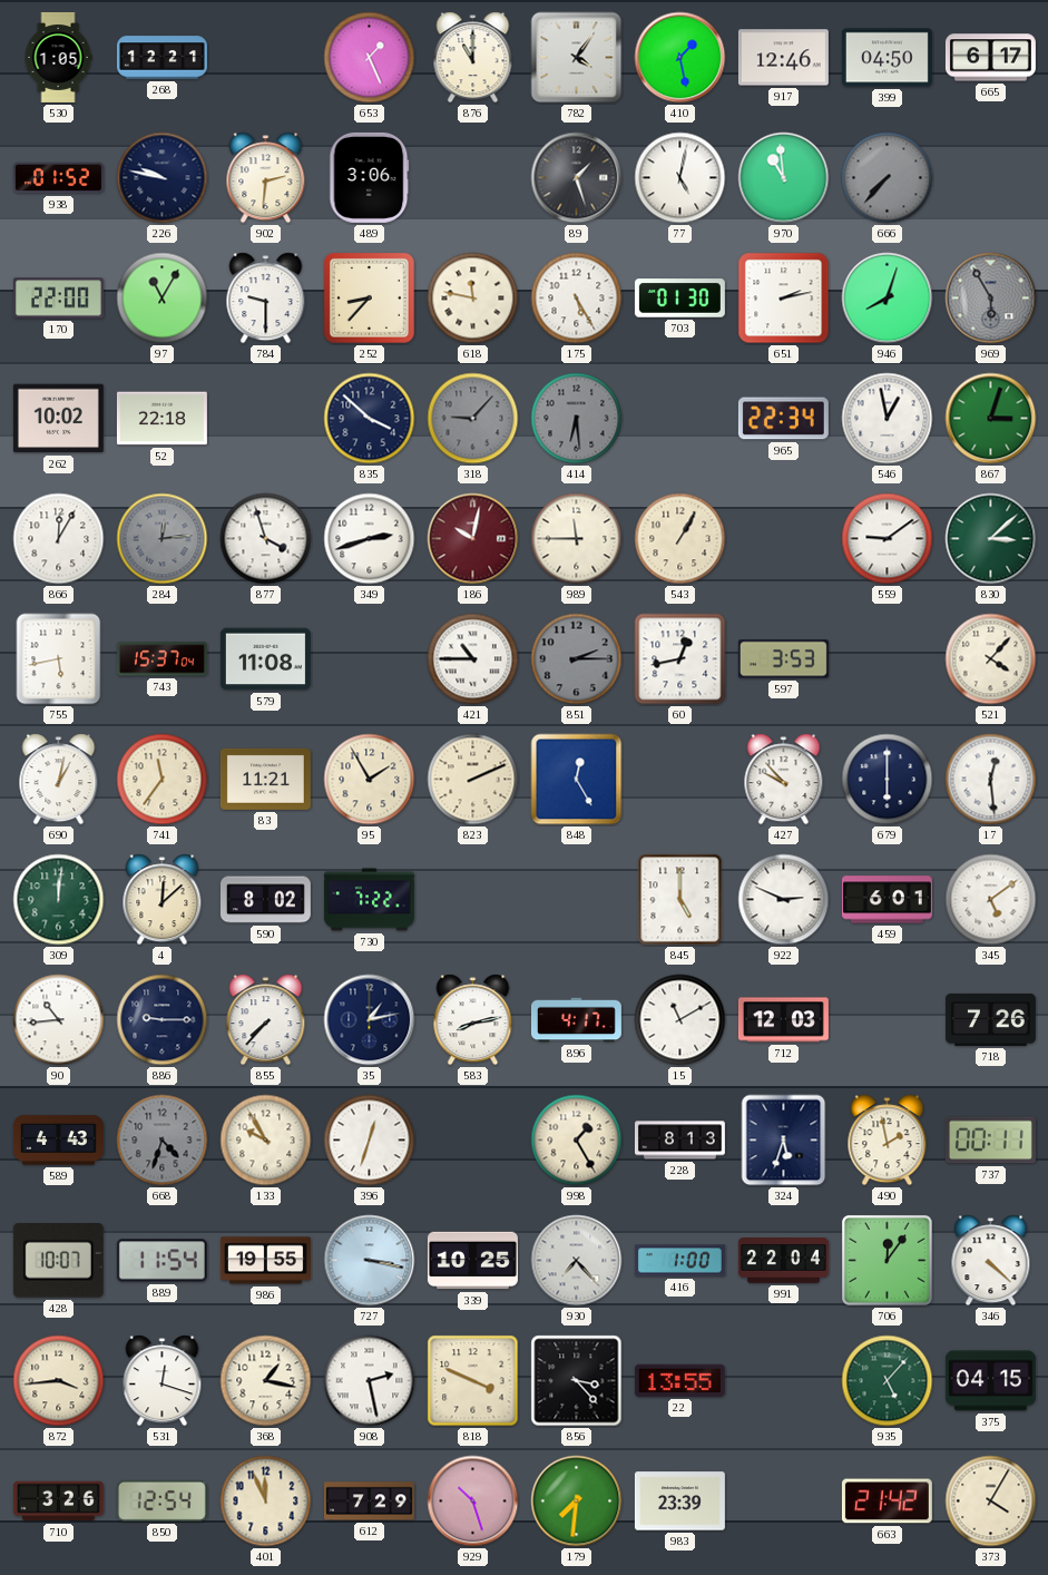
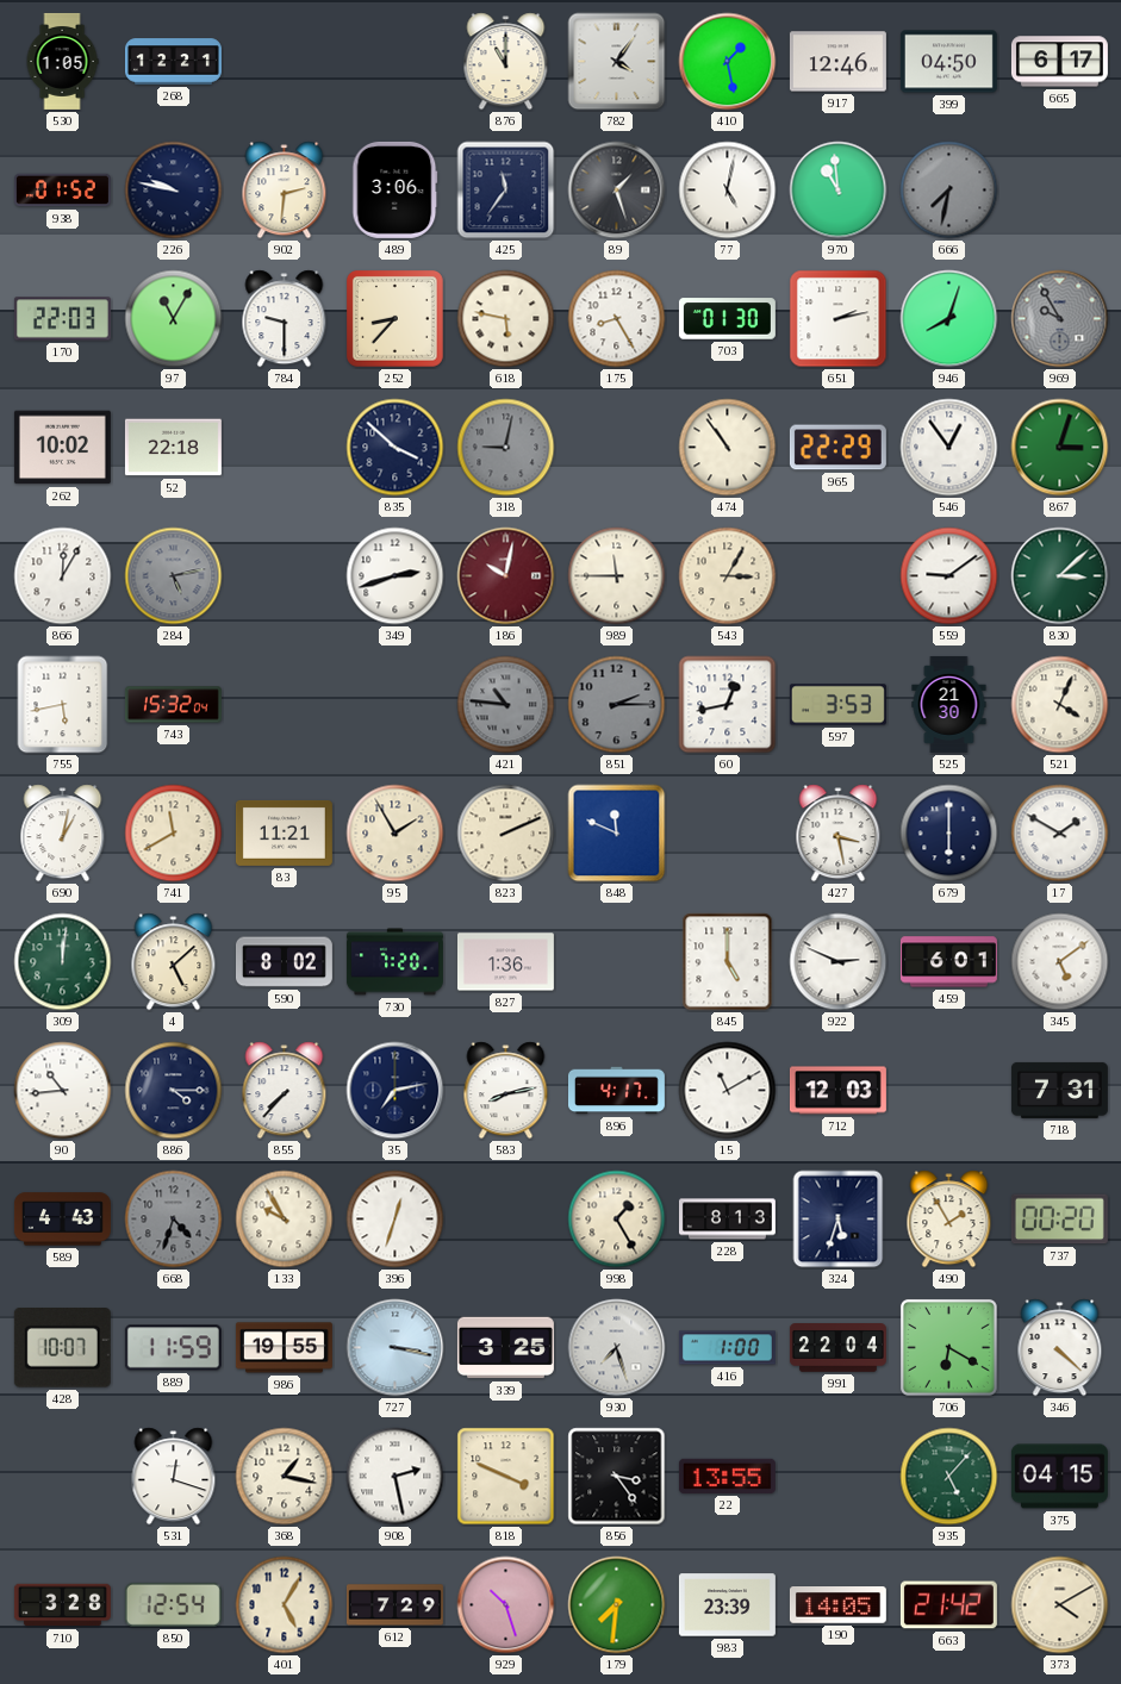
653: 1:26 -> none
425: none -> 11:36
666: 7:37 -> 7:32
170: 22:00 -> 22:03
618: 11:47 -> 5:47
175: 5:25 -> 8:25
969: 5:55 -> 9:55
318: 9:07 -> 9:02
414: 6:29 -> none
474: none -> 10:54
965: 22:34 -> 22:29
546: 12:58 -> 12:54
284: 12:14 -> 5:13
877: 3:57 -> none
543: 1:05 -> 3:05
743: 15:37 -> 15:32
579: 11:08 -> none
421: 10:45 -> 10:46
421 dial: white -> grey
525: none -> 21:30
521: 4:07 -> 4:04
741: 11:36 -> 11:40
848: 12:25 -> 11:49
427: 9:53 -> 3:28
17: 12:29 -> 1:50
4: 12:08 -> 5:08
730: 7:22 -> 7:20
827: none -> 1:36
886: 9:15 -> 4:15
35: 1:13 -> 7:13
718: 7:26 -> 7:31
490: 1:58 -> 1:55
737: 00:11 -> 00:20
889: 11:54 -> 11:59
339: 10:25 -> 3:25
930: 7:23 -> 7:27
706: 12:06 -> 6:20
872: 3:44 -> none
856: 3:23 -> 3:24
710: 3:26 -> 3:28
401: 11:56 -> 5:05
190: none -> 14:05
373: 4:05 -> 4:10
